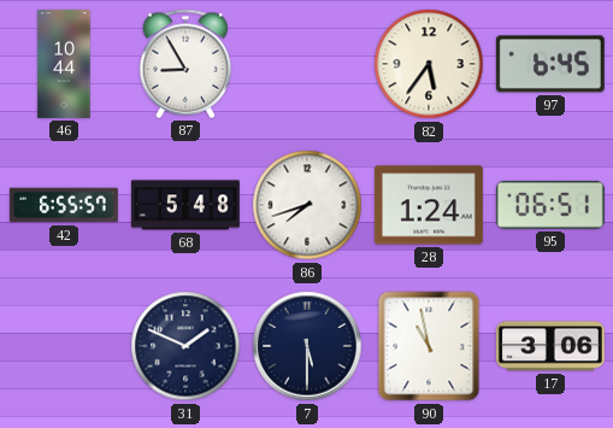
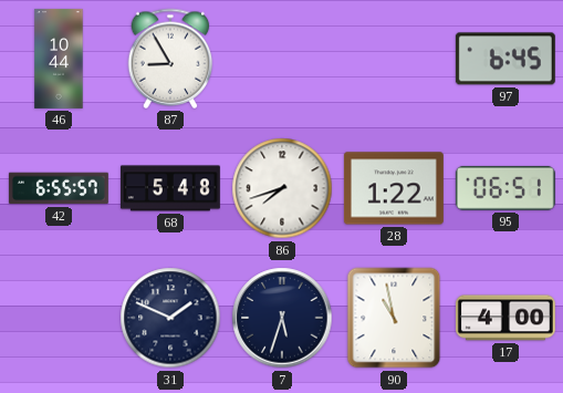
82: 5:36 -> none
28: 1:24 -> 1:22
7: 5:30 -> 5:33
17: 3:06 -> 4:00
